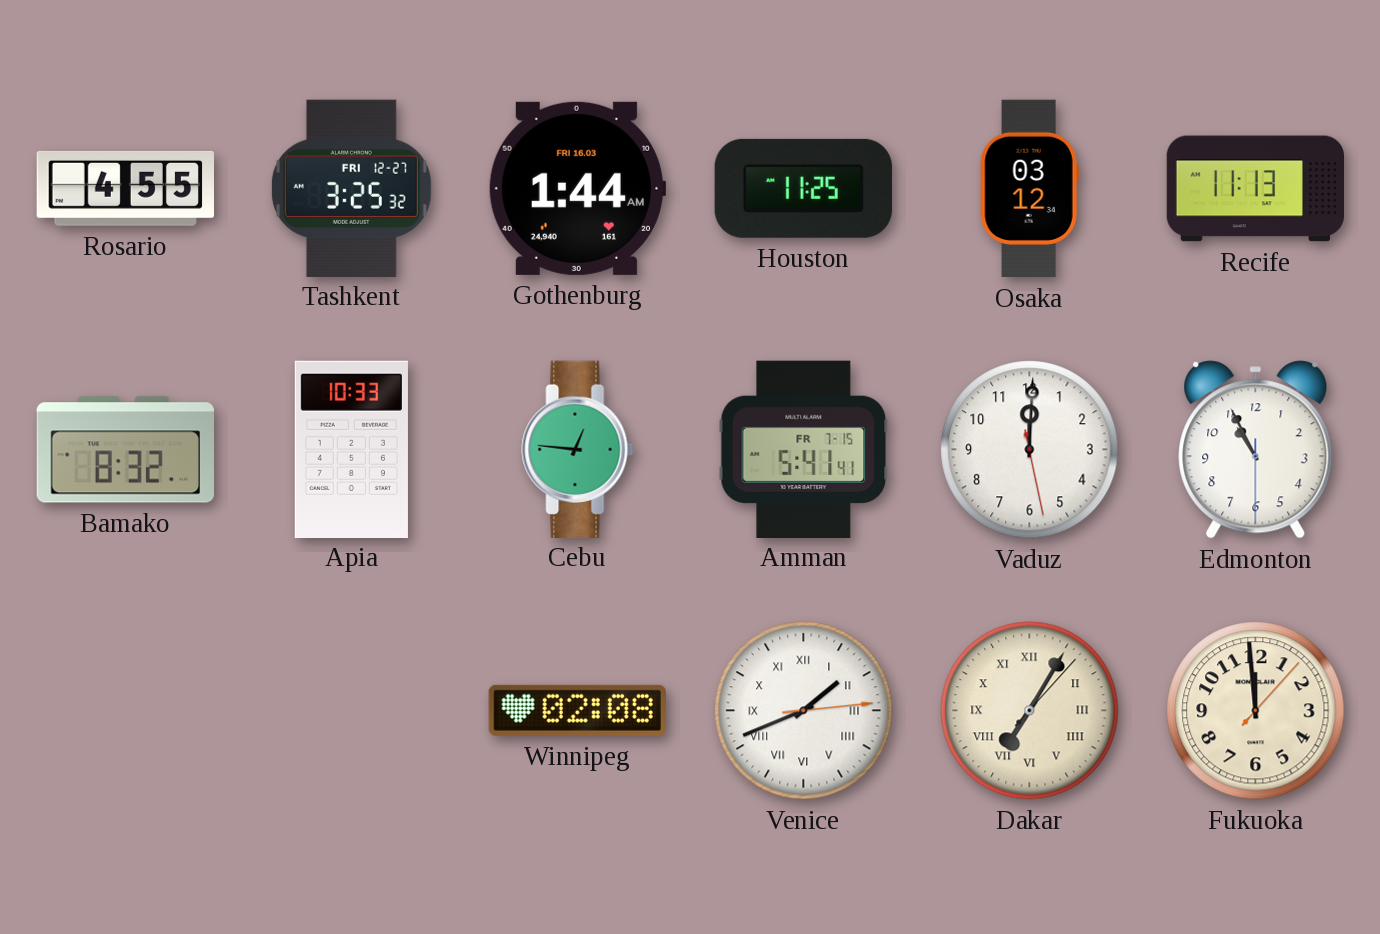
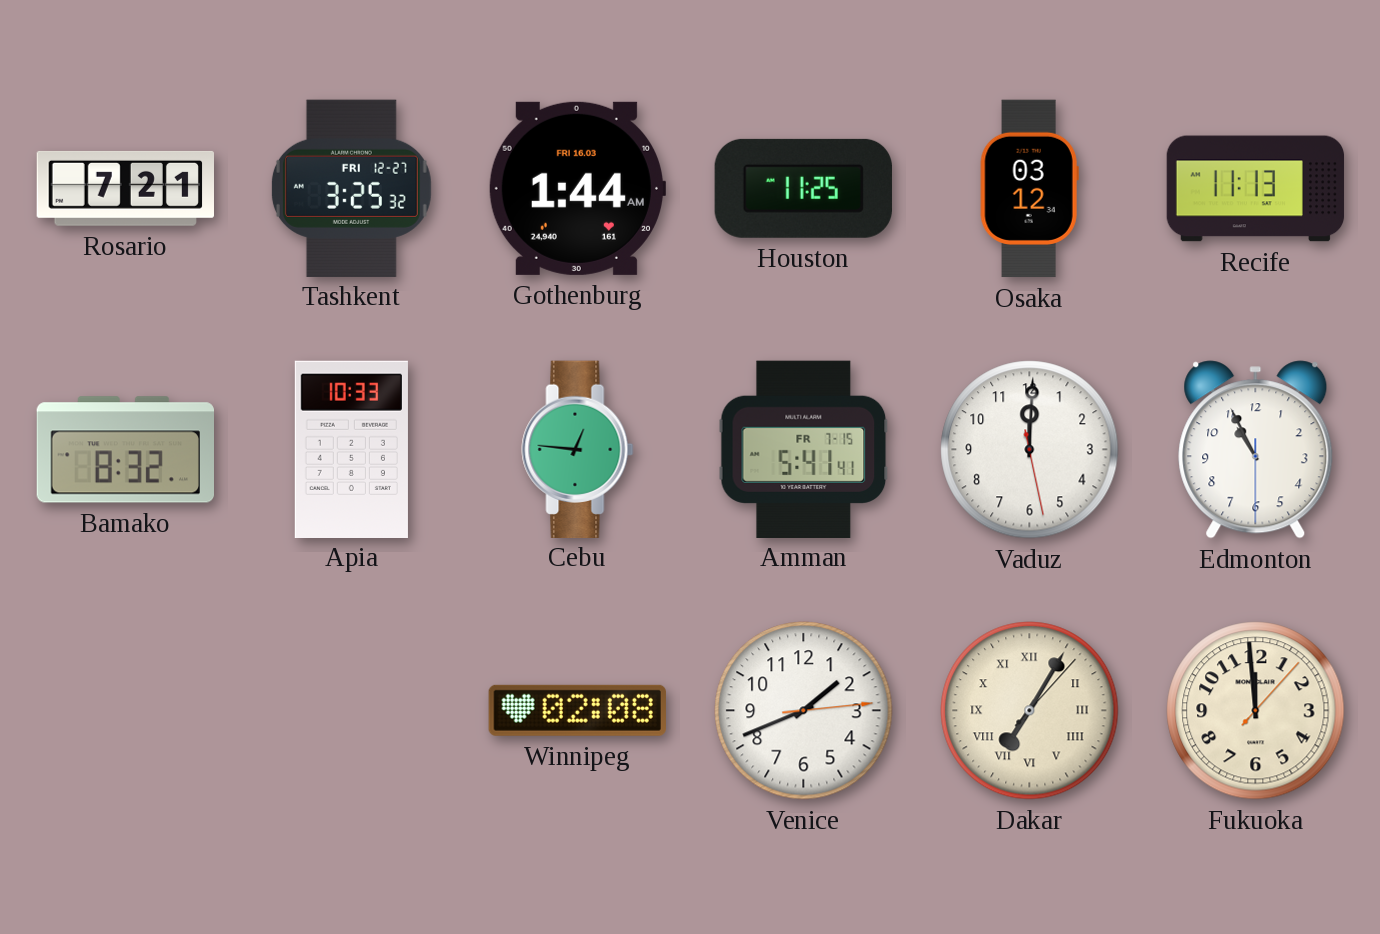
Rosario: 4:55 -> 7:21
Venice numerals: Roman -> Arabic
